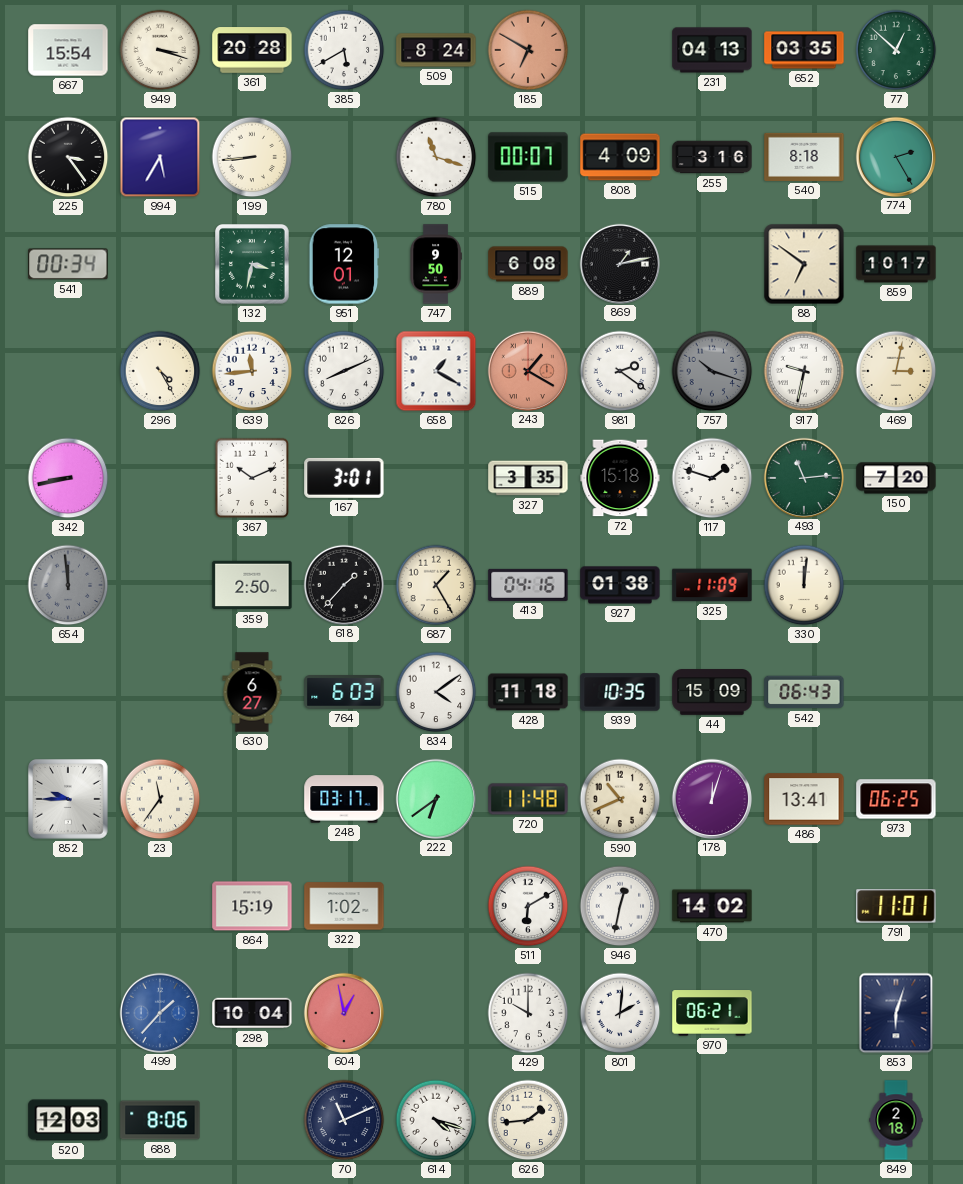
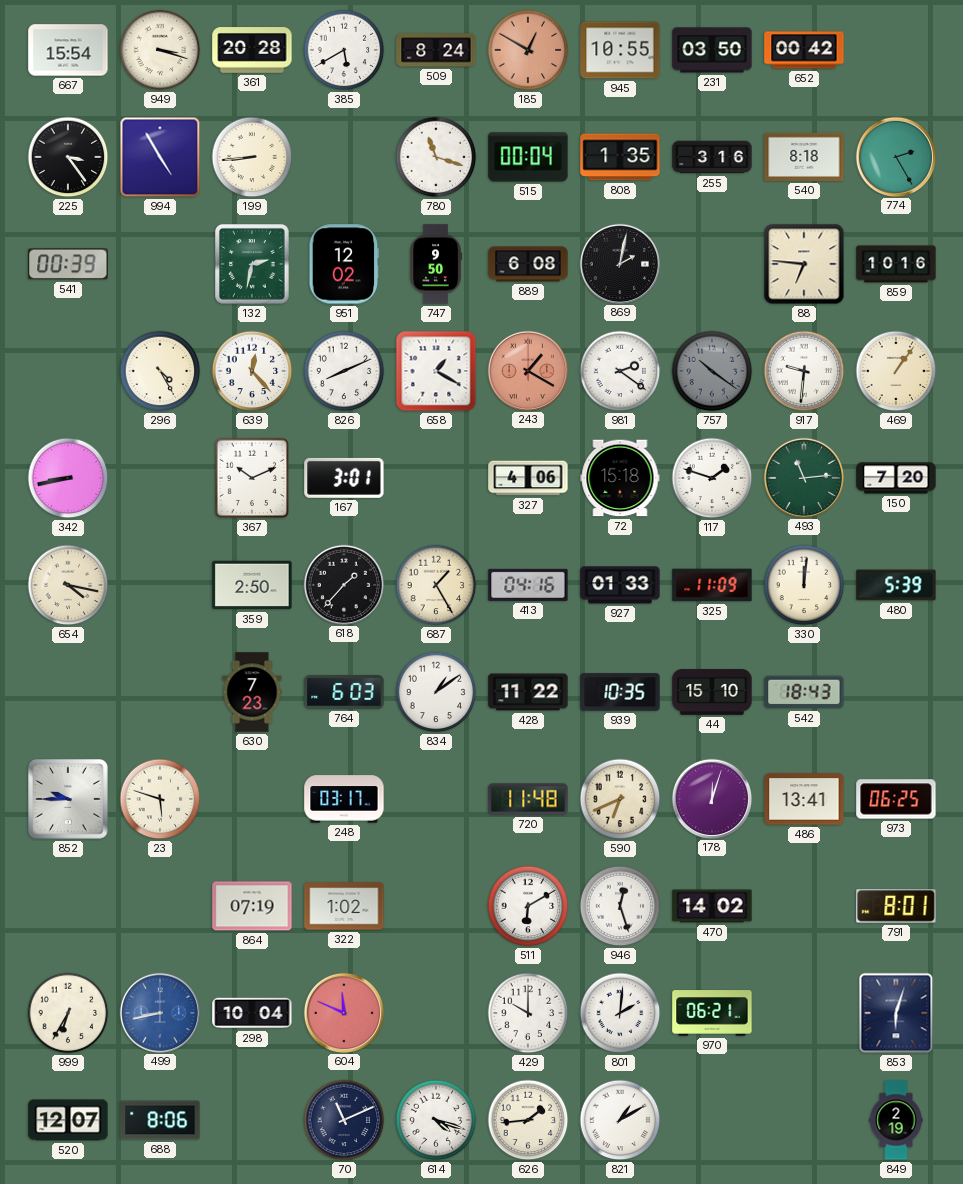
185: 6:50 -> 12:50
945: none -> 10:55
231: 04:13 -> 03:50
652: 03:35 -> 00:42
77: 12:52 -> none
994: 5:35 -> 4:55
515: 00:07 -> 00:04
808: 4:09 -> 1:35
541: 00:34 -> 00:39
132: 3:32 -> 2:32
951: 12:01 -> 12:02
869: 1:13 -> 2:02
88: 6:51 -> 6:46
859: 10:17 -> 10:16
639: 11:44 -> 12:23
757: 10:18 -> 10:21
917: 9:32 -> 9:31
469: 3:02 -> 1:06
327: 3:35 -> 4:06
654: 11:59 -> 4:17
654 dial: grey -> cream
927: 01:38 -> 01:33
480: none -> 5:39
630: 6:27 -> 7:23
834: 4:09 -> 1:09
428: 11:18 -> 11:22
44: 15:09 -> 15:10
542: 06:43 -> 18:43
23: 11:36 -> 5:48
222: 6:39 -> none
590: 10:41 -> 6:41
864: 15:19 -> 07:19
946: 12:32 -> 12:27
791: 11:01 -> 8:01
999: none -> 6:35
499: 1:37 -> 8:43
604: 12:58 -> 11:49
520: 12:03 -> 12:07
821: none -> 1:10
849: 2:18 -> 2:19
